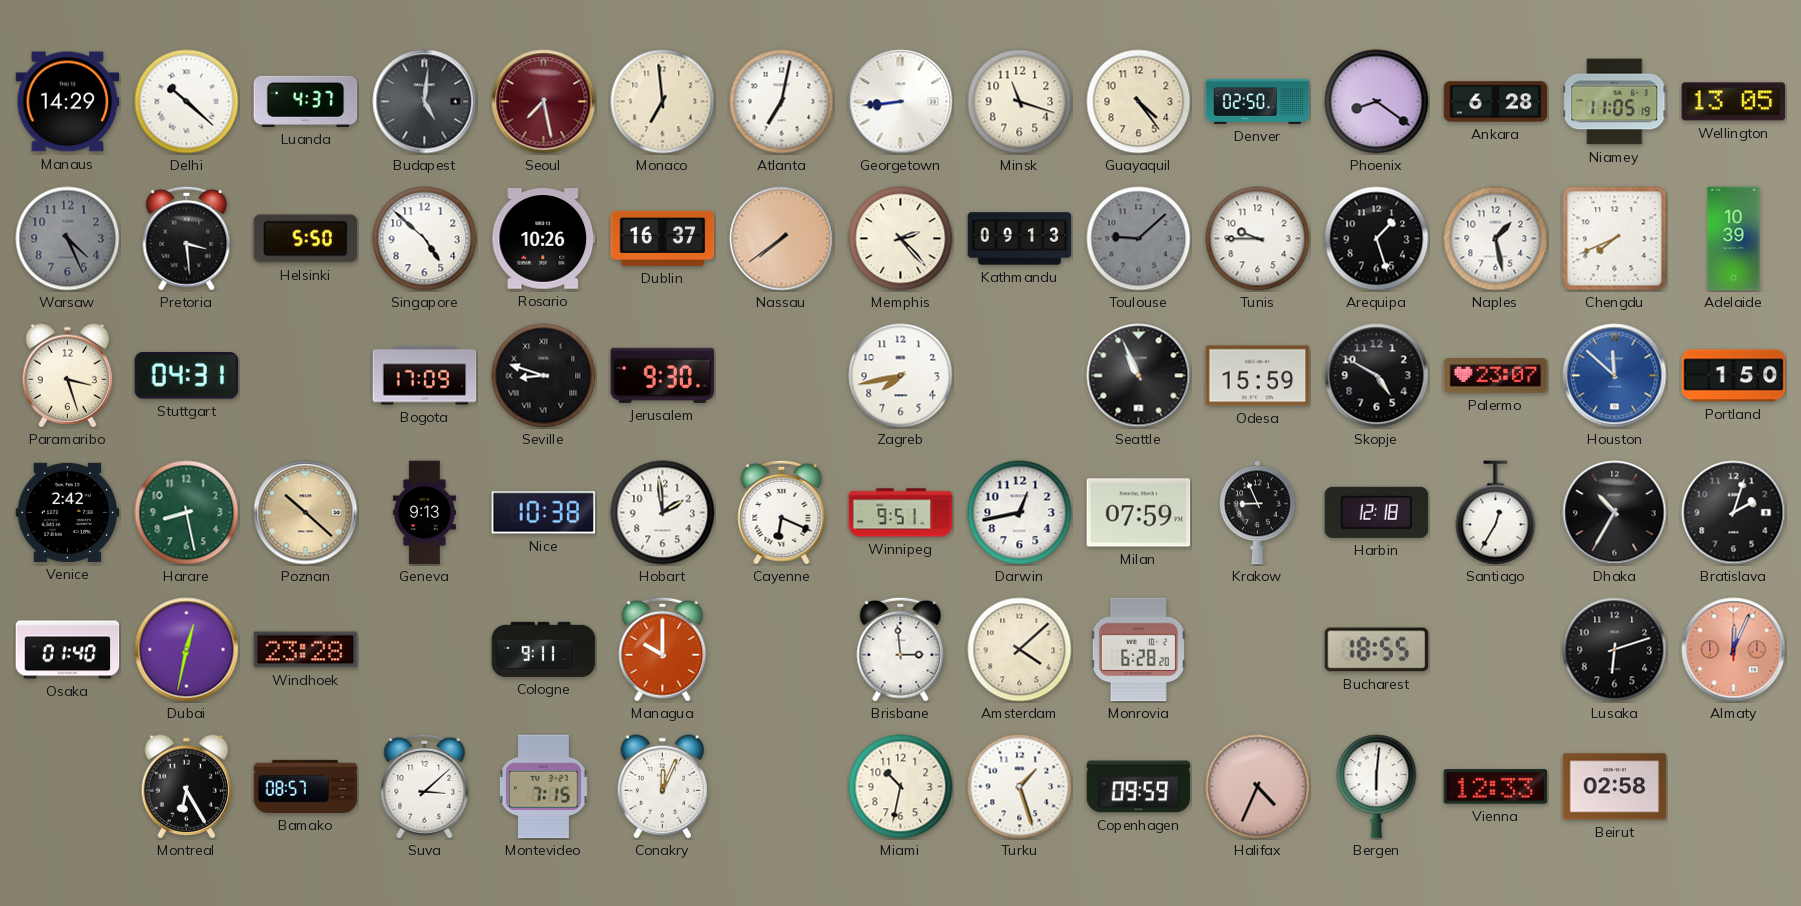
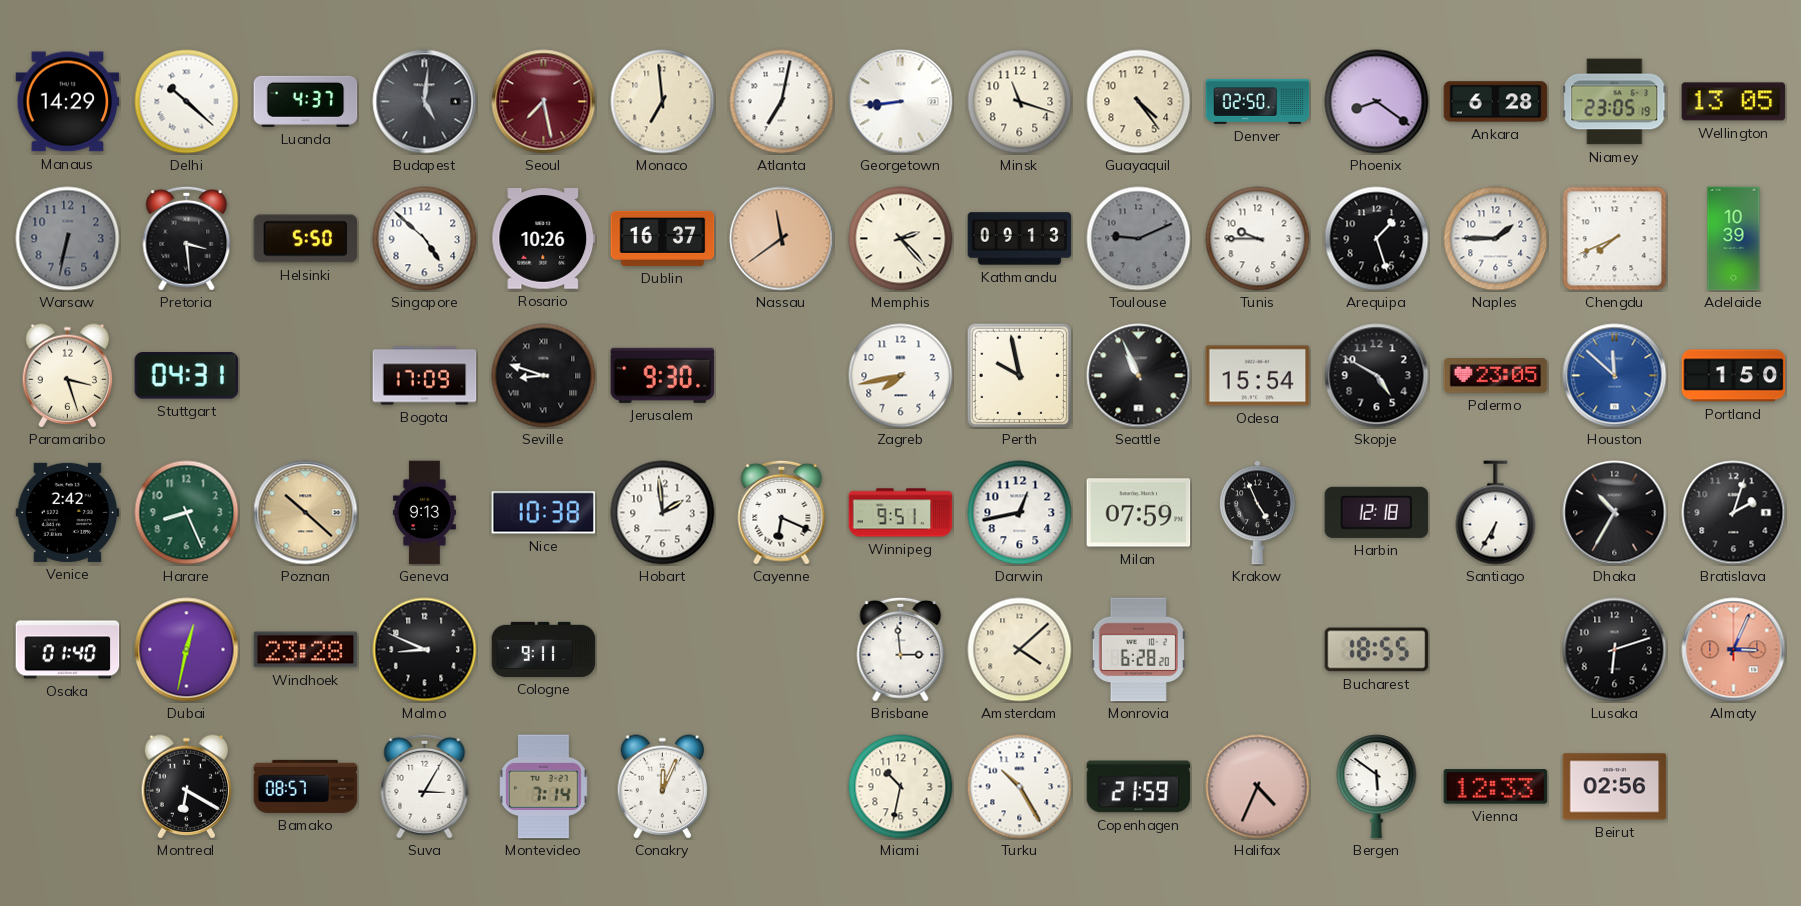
Niamey: 11:05 -> 23:05
Warsaw: 4:26 -> 6:32
Nassau: 7:39 -> 11:39
Toulouse: 9:08 -> 9:11
Naples: 1:28 -> 1:45
Perth: none -> 9:58
Odesa: 15:59 -> 15:54
Palermo: 23:07 -> 23:05
Harare: 8:28 -> 8:26
Krakow: 8:56 -> 4:56
Santiago: 12:35 -> 6:35
Malmo: none -> 8:49
Managua: 10:00 -> none
Almaty: 12:04 -> 3:04
Montreal: 6:25 -> 6:20
Suva: 3:08 -> 3:05
Montevideo: 7:15 -> 7:14
Turku: 1:27 -> 10:25
Copenhagen: 09:59 -> 21:59
Bergen: 6:01 -> 5:51
Beirut: 02:58 -> 02:56
